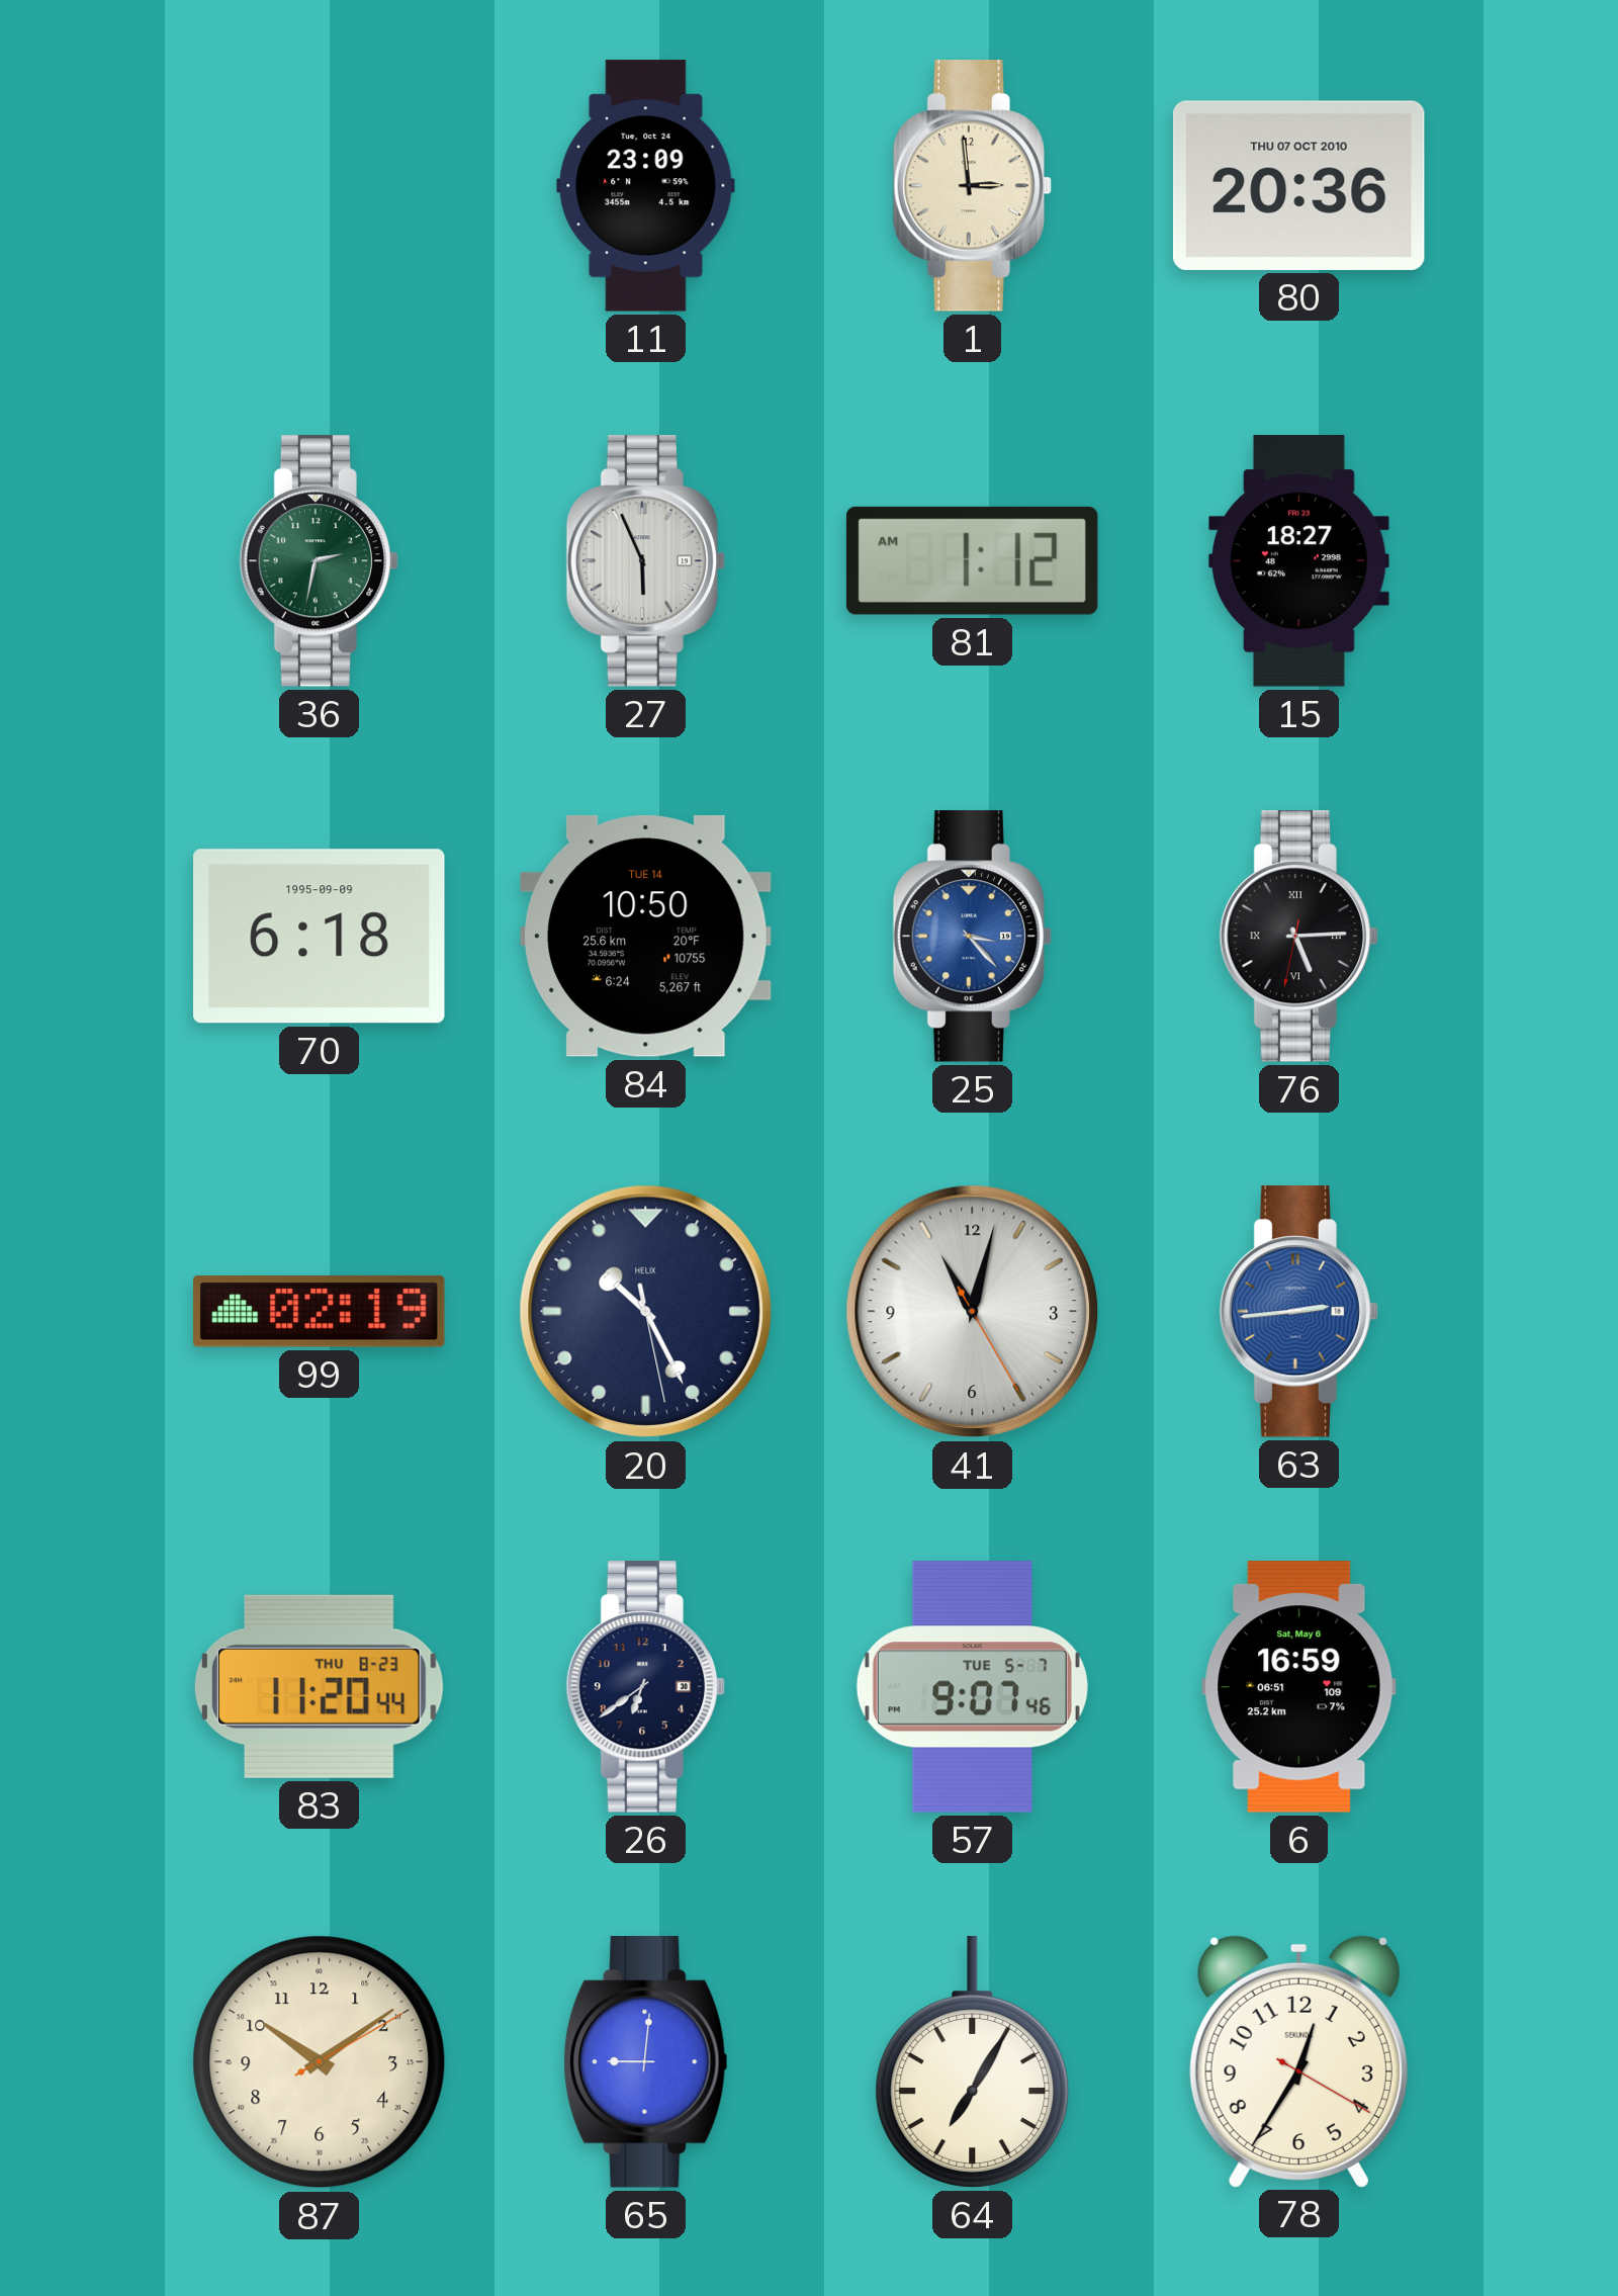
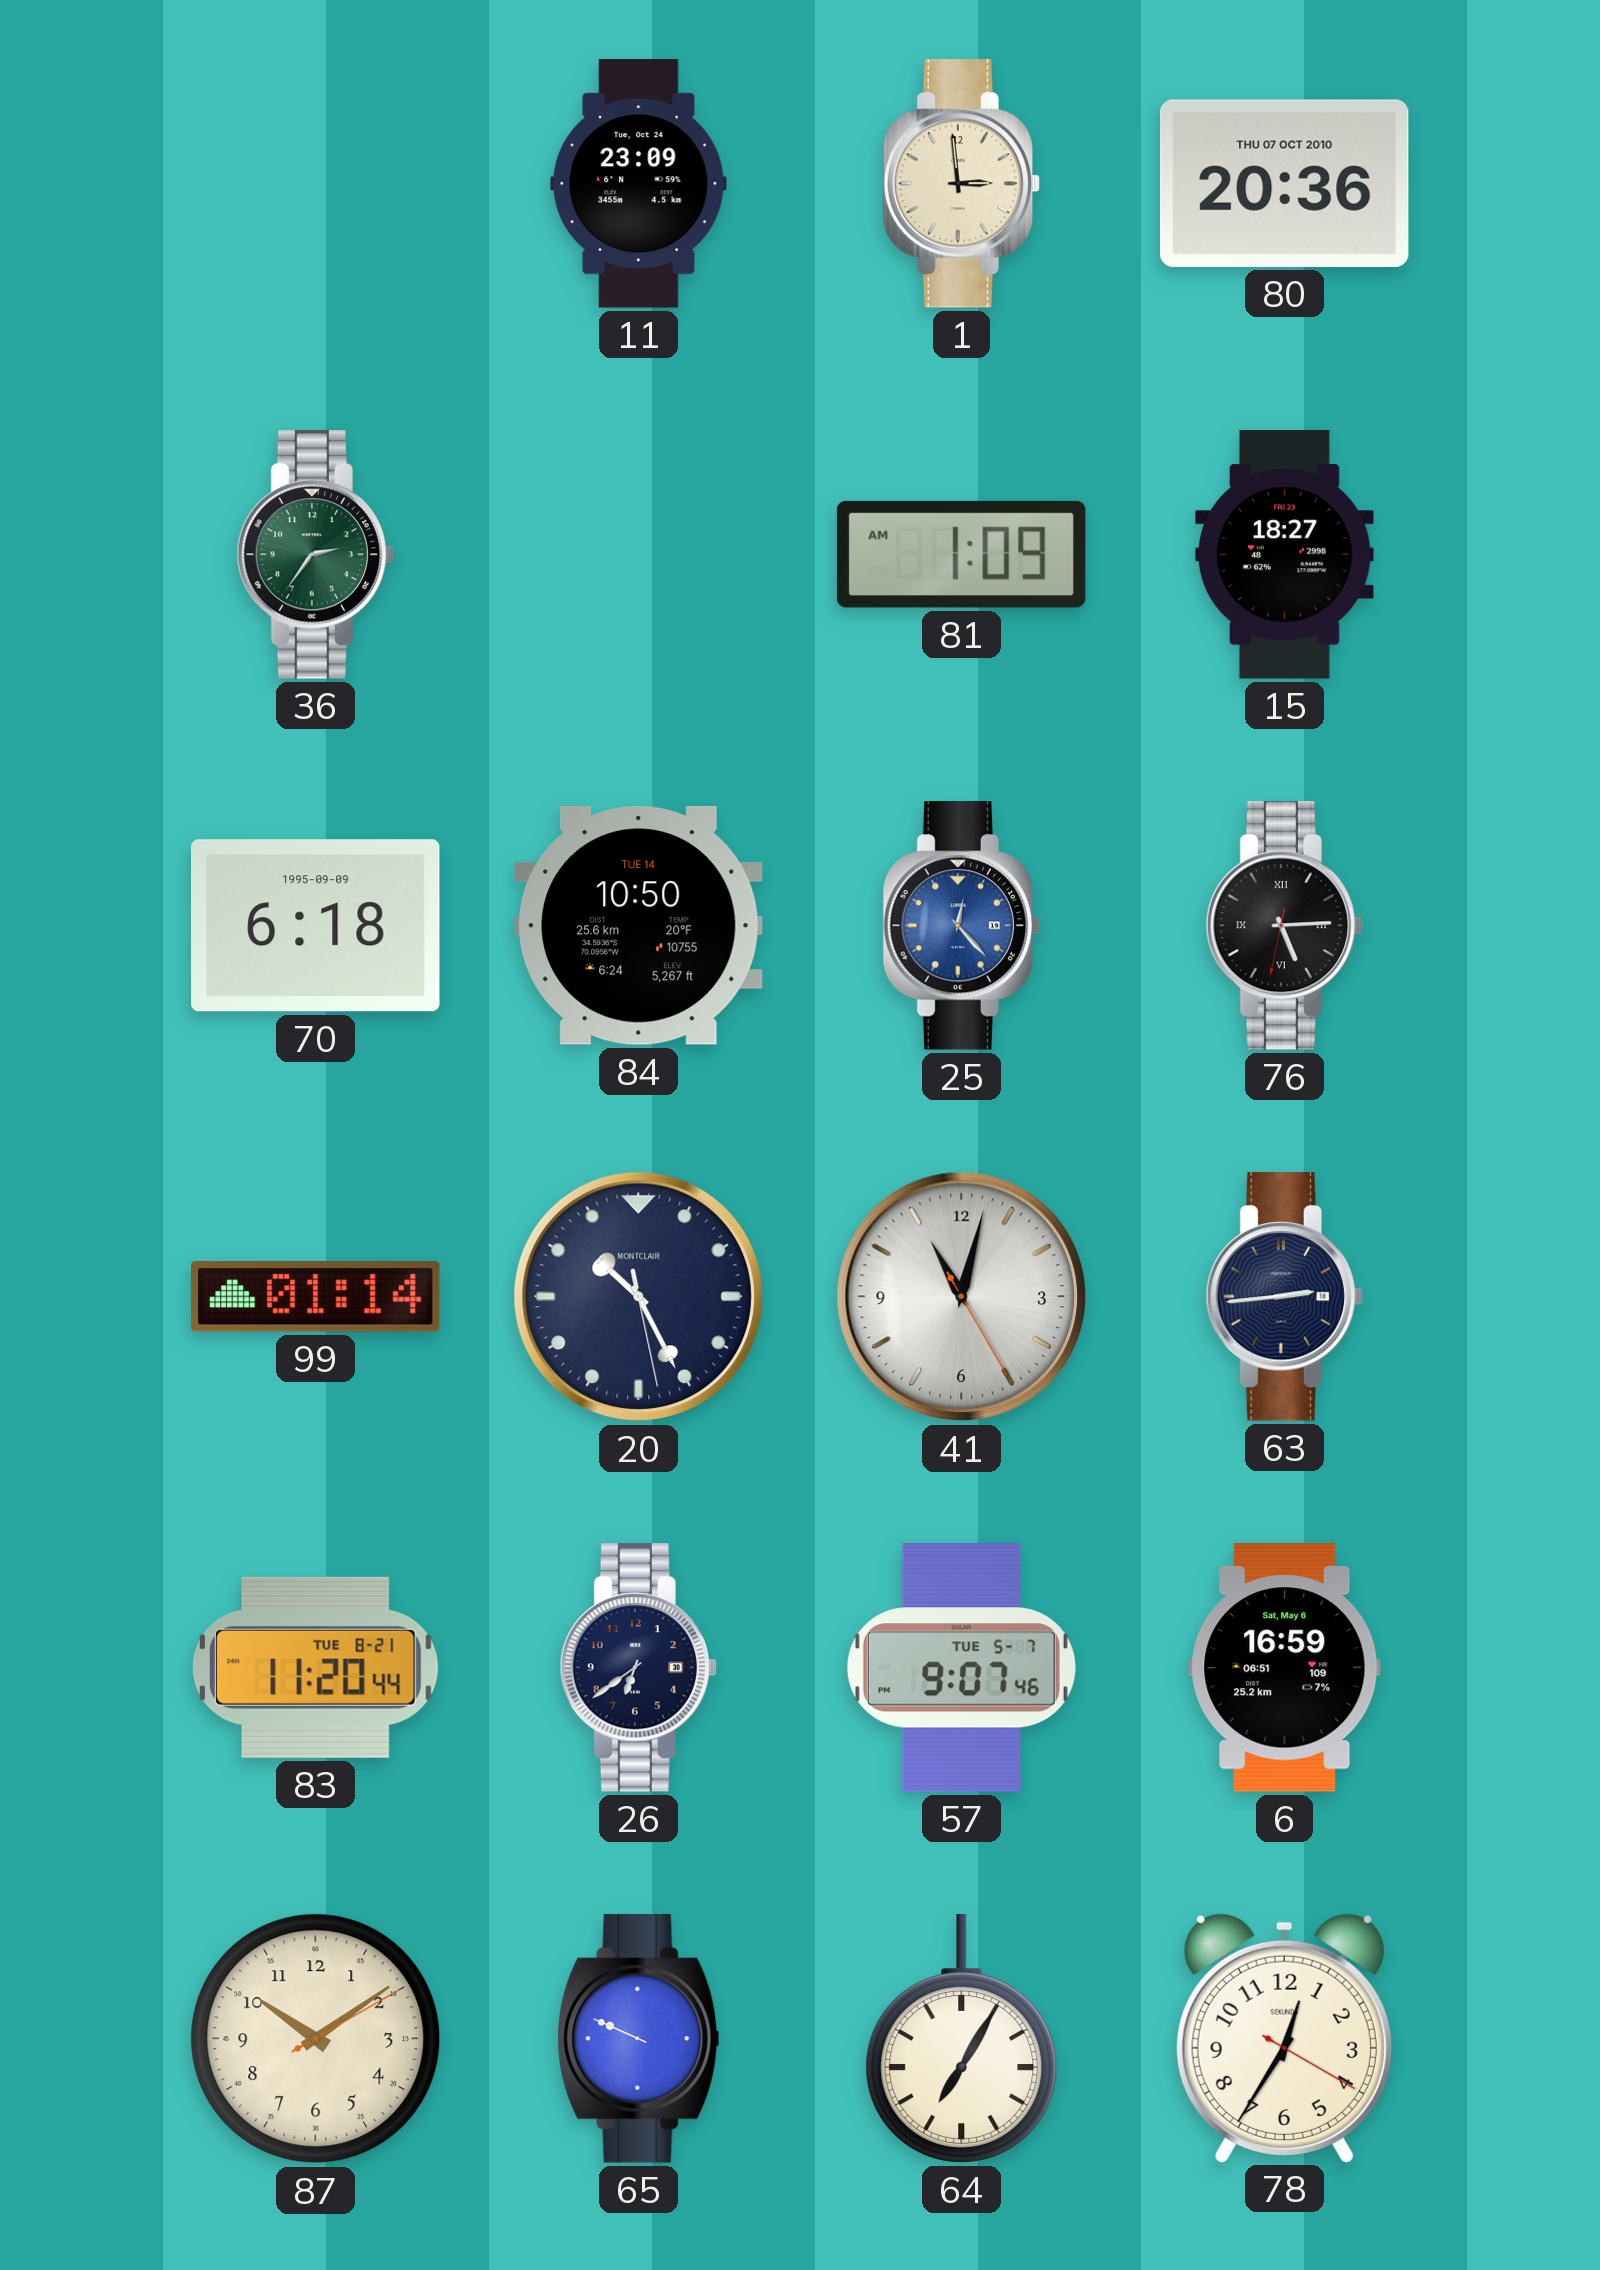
36: 2:32 -> 2:36
27: 5:56 -> none
81: 1:12 -> 1:09
25: 3:23 -> 12:23
99: 02:19 -> 01:14
20 brand: HELIX -> MONTCLAIR
63 dial: blue -> navy
83 date: THU 8-23 -> TUE 8-21
65: 9:01 -> 9:49
